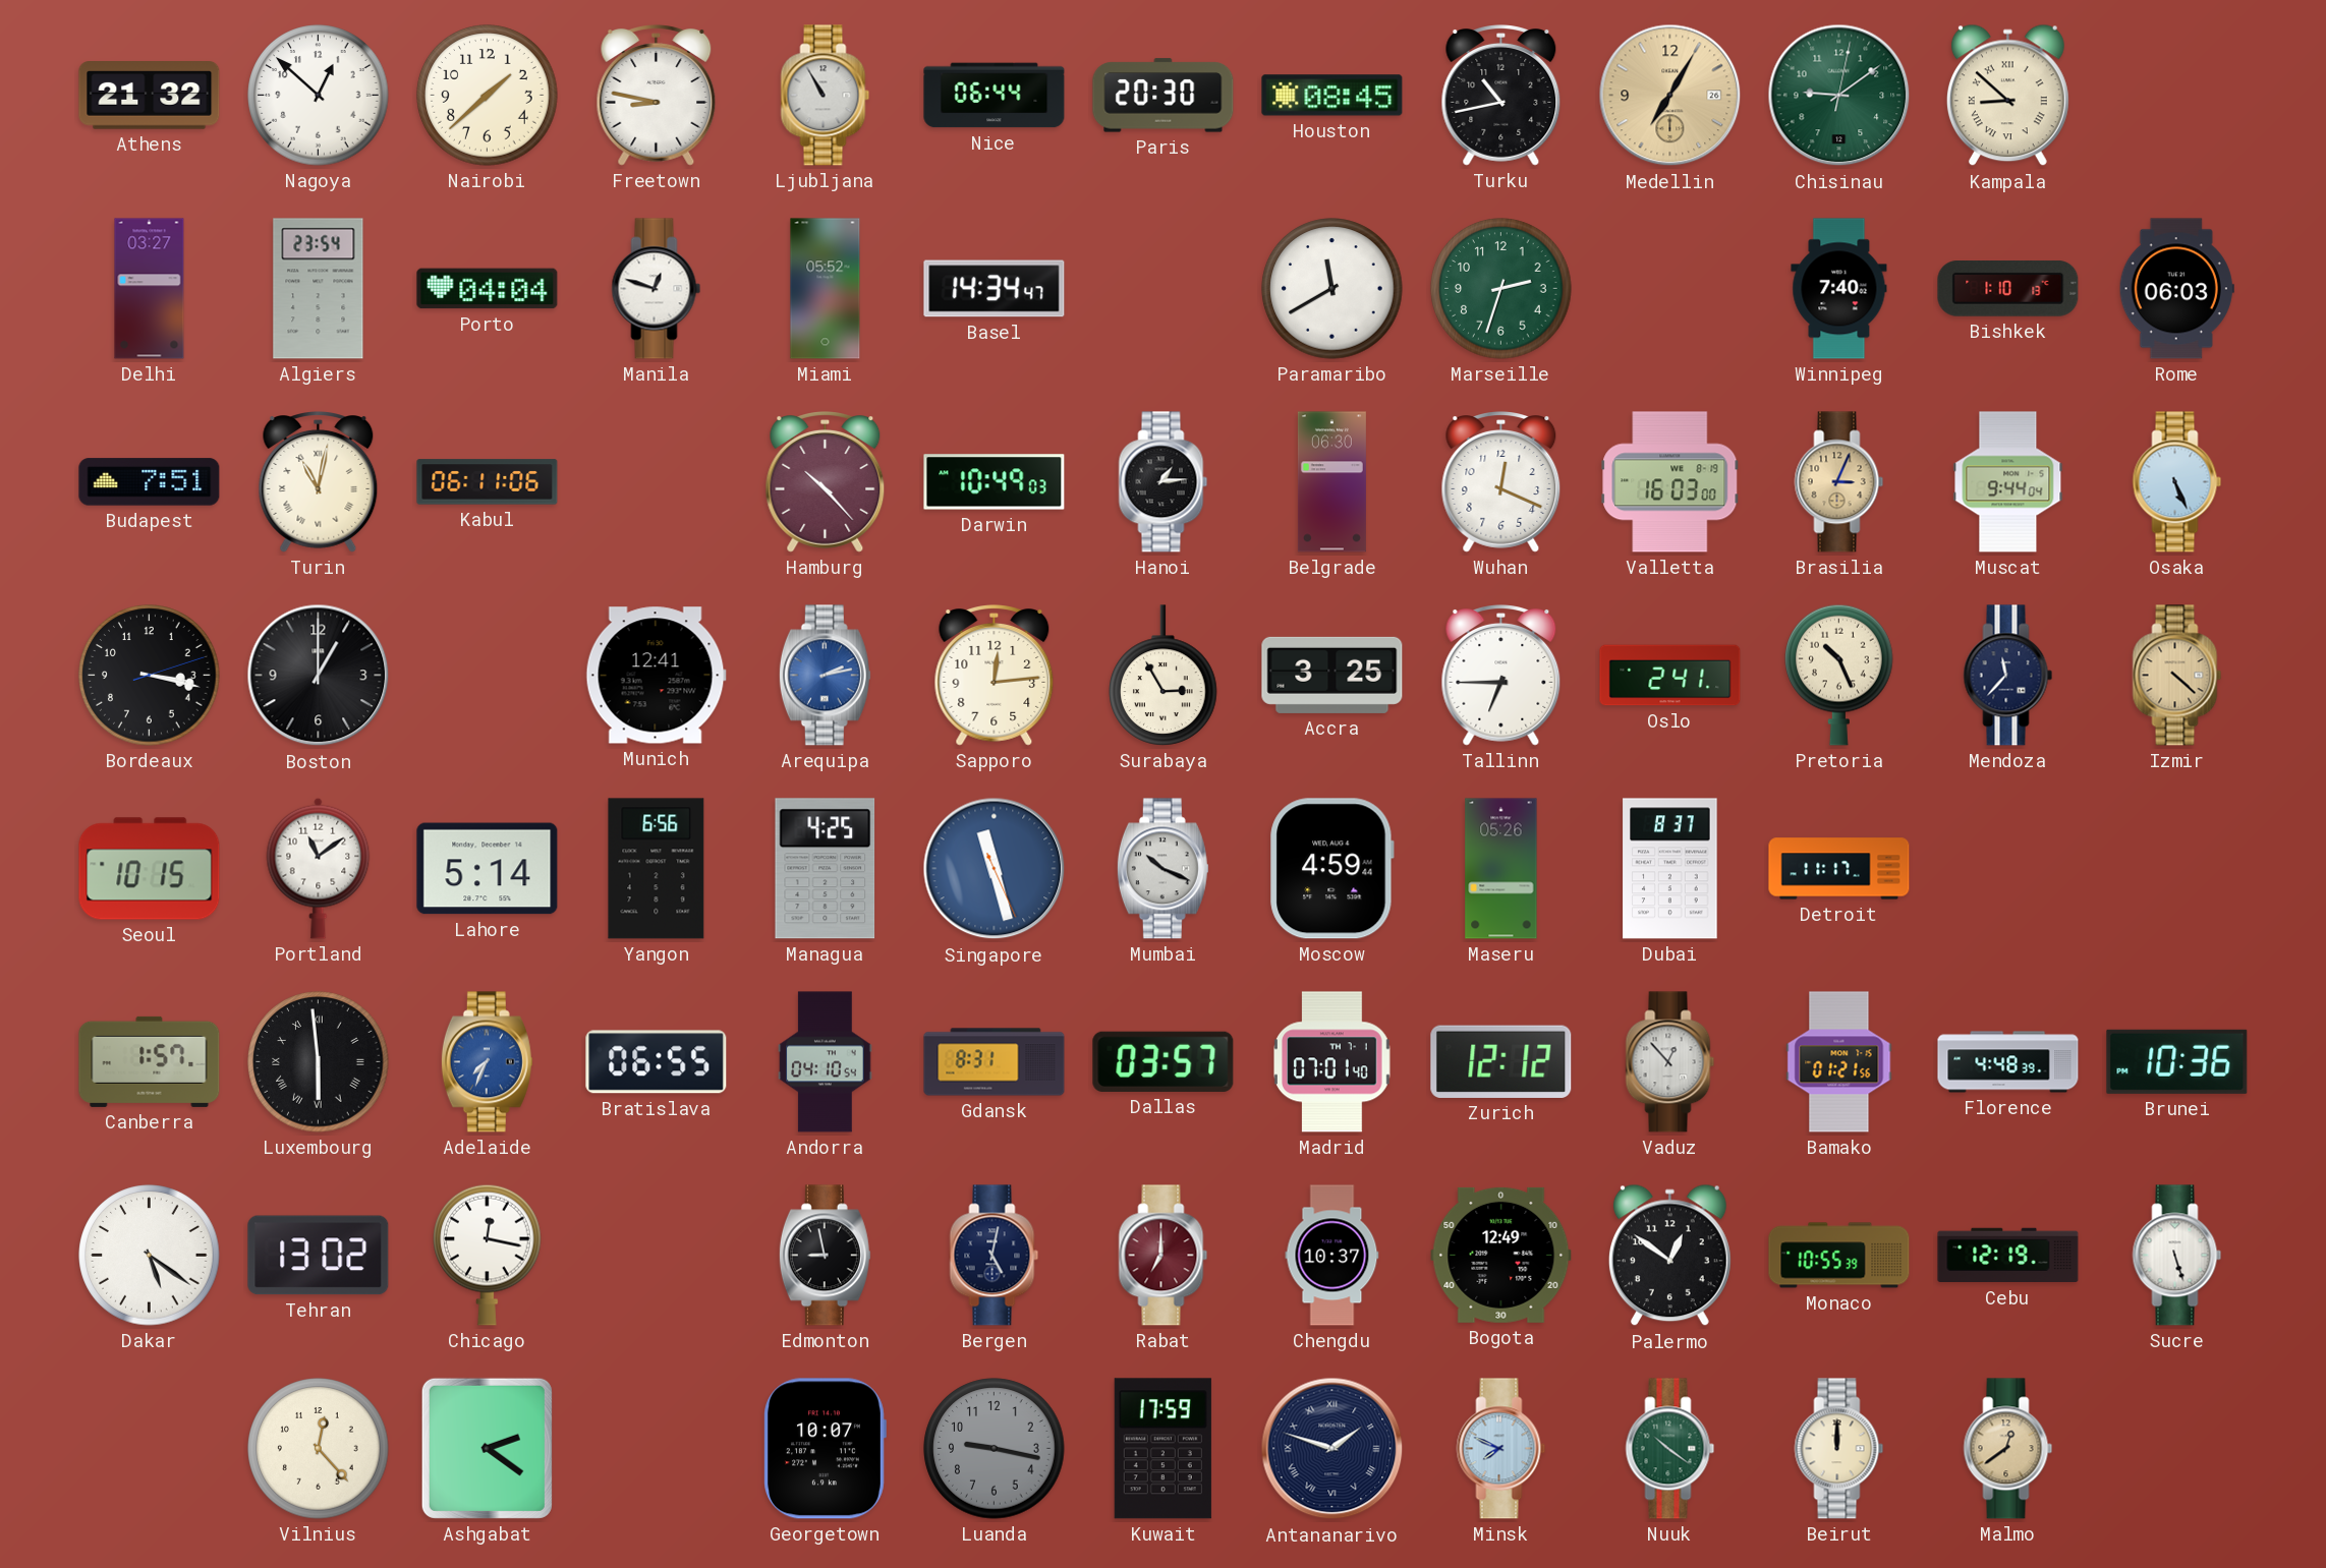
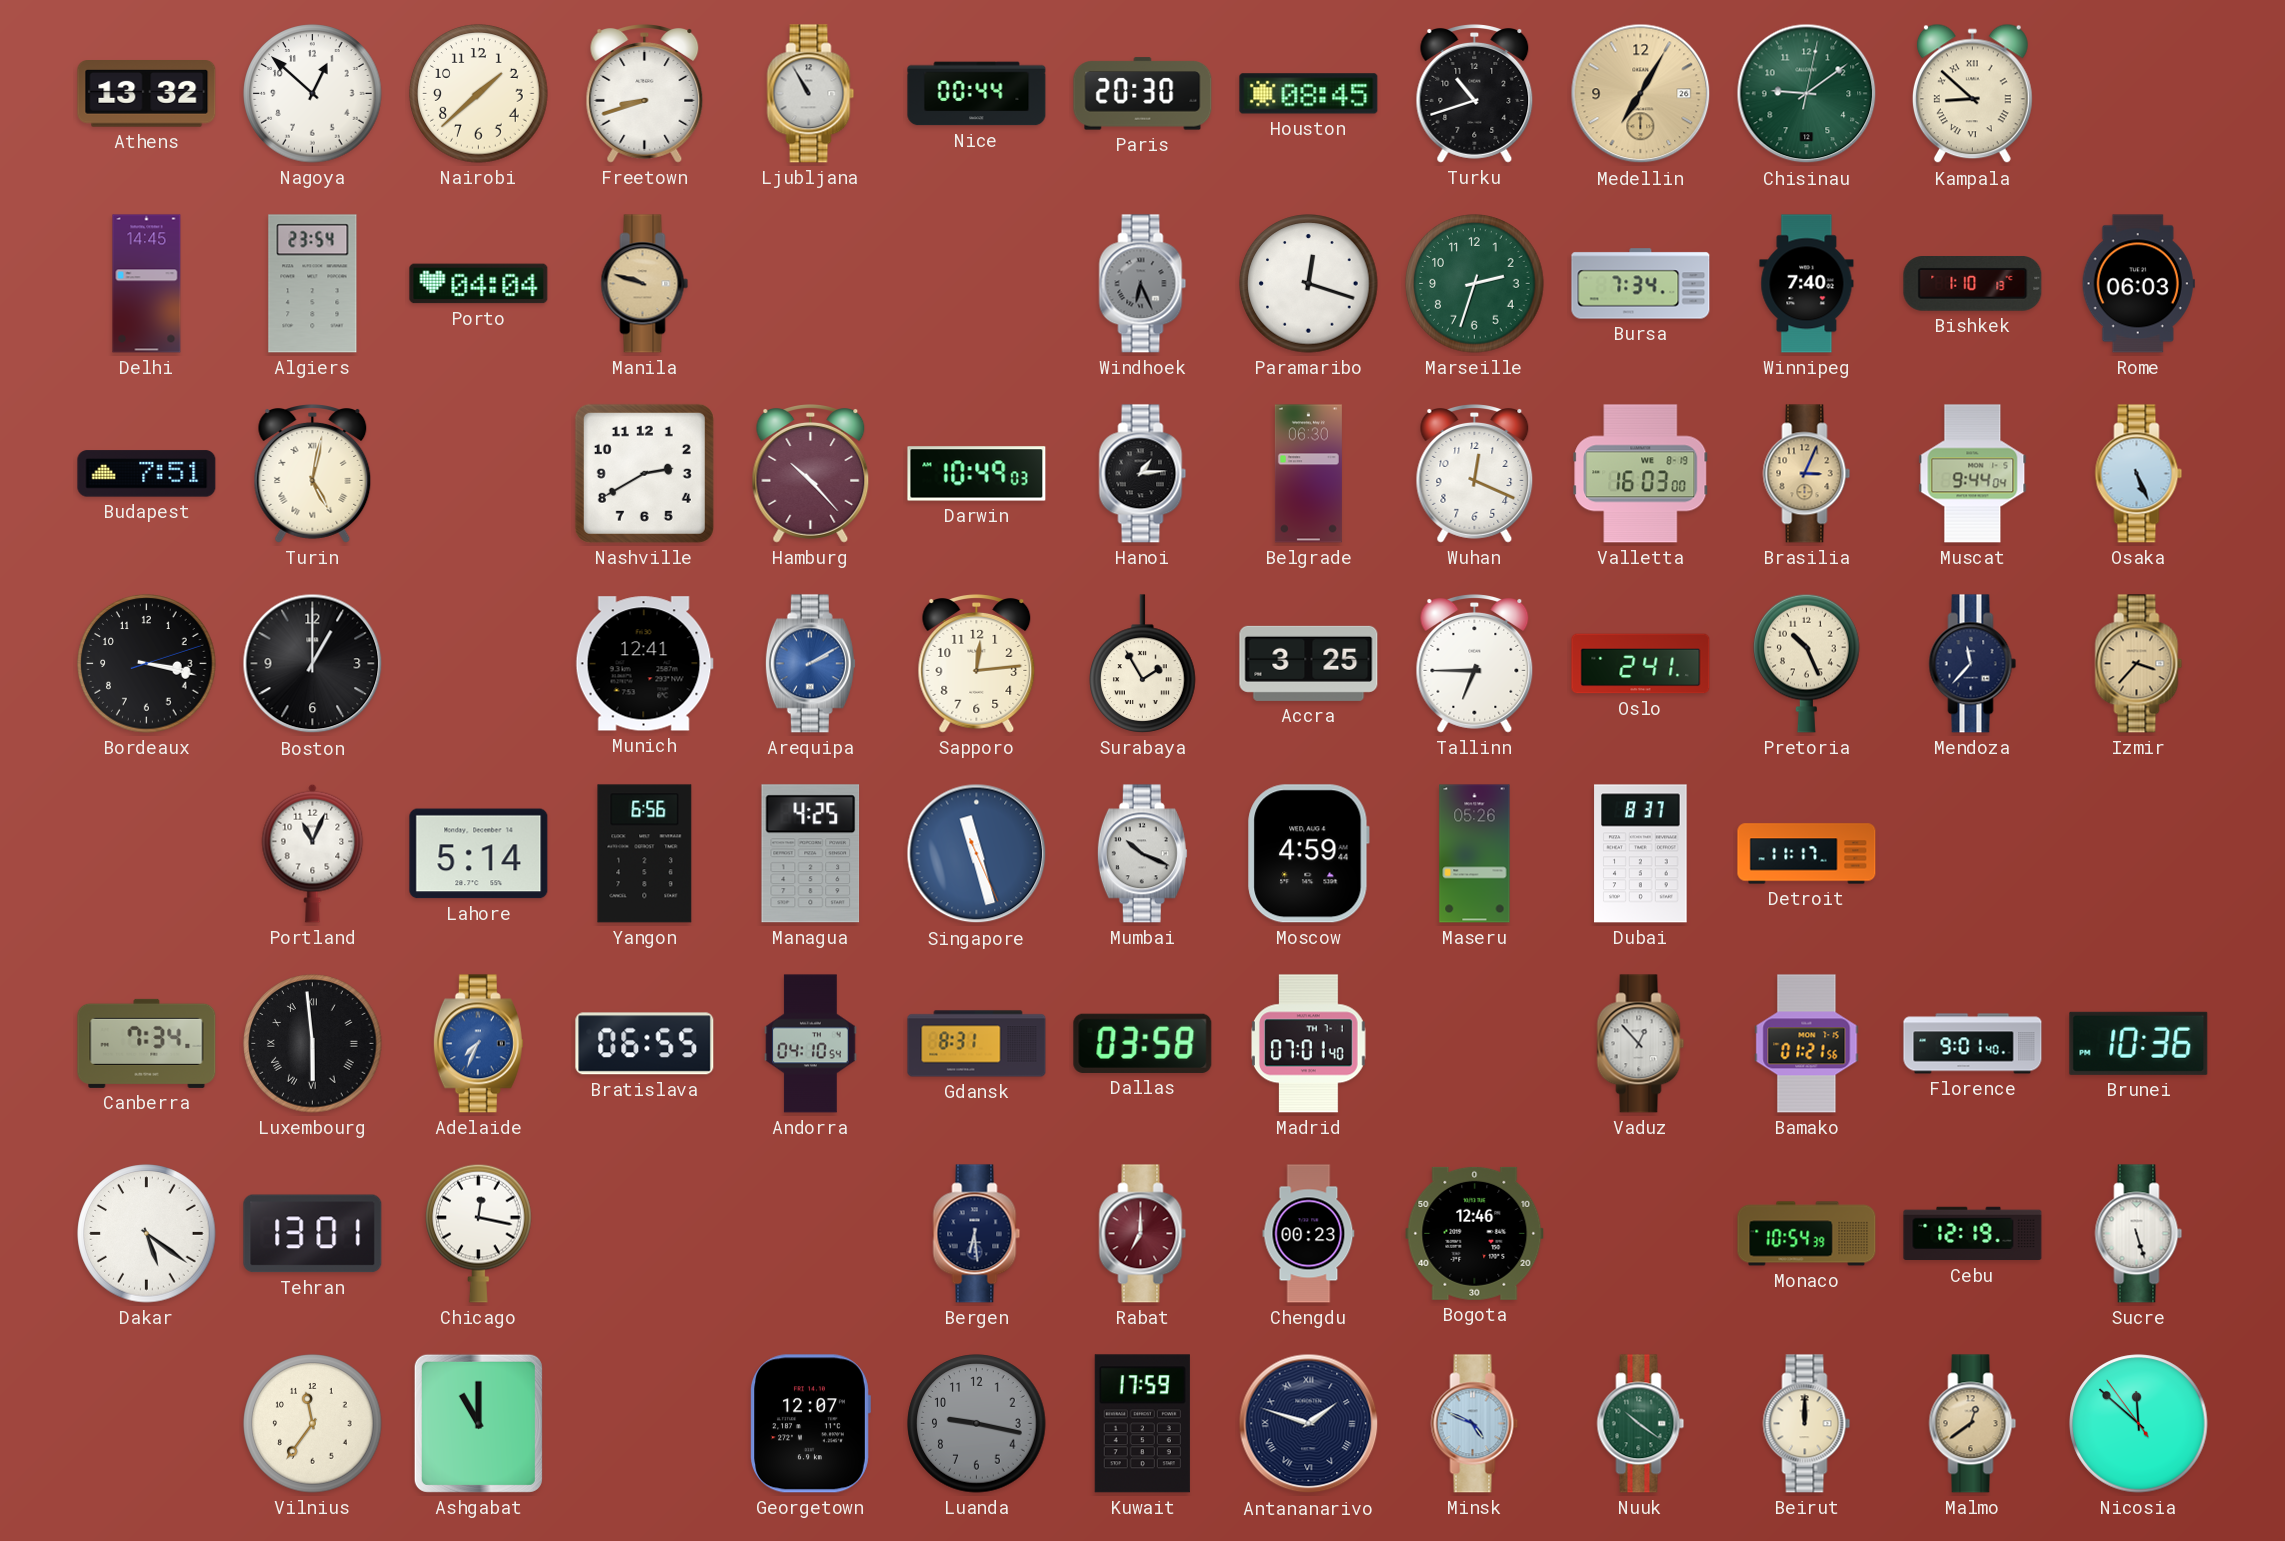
Athens: 21:32 -> 13:32
Freetown: 8:47 -> 8:42
Nice: 06:44 -> 00:44
Turku: 10:43 -> 10:42
Delhi: 03:27 -> 14:45
Manila: 12:48 -> 9:48
Manila dial: white -> champagne
Miami: 05:52 -> none
Basel: 14:34 -> none
Windhoek: none -> 6:26
Paramaribo: 11:40 -> 12:18
Bursa: none -> 7:34
Turin: 11:02 -> 5:02
Kabul: 06:11 -> none
Nashville: none -> 2:40
Arequipa: 2:13 -> 2:10
Surabaya: 2:55 -> 1:55
Izmir: 4:22 -> 3:37
Seoul: 10:15 -> none
Portland: 11:09 -> 11:04
Canberra: 1:57 -> 7:34
Dallas: 03:57 -> 03:58
Zurich: 12:12 -> none
Florence: 4:48 -> 9:01
Tehran: 13:02 -> 13:01
Edmonton: 8:58 -> none
Bergen: 5:02 -> 6:29
Chengdu: 10:37 -> 00:23
Bogota: 12:49 -> 12:46
Palermo: 12:51 -> none
Monaco: 10:55 -> 10:54
Vilnius: 12:23 -> 11:36
Ashgabat: 2:21 -> 11:00
Georgetown: 10:07 -> 12:07
Minsk: 7:49 -> 4:49
Nicosia: none -> 11:51
